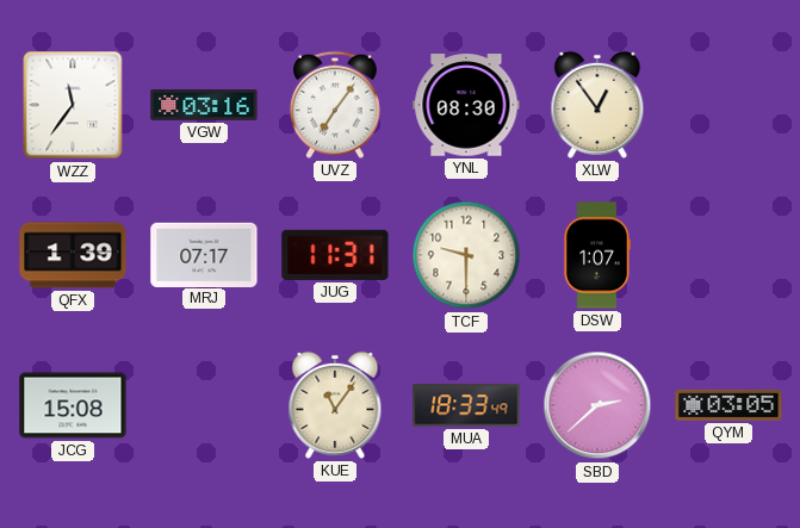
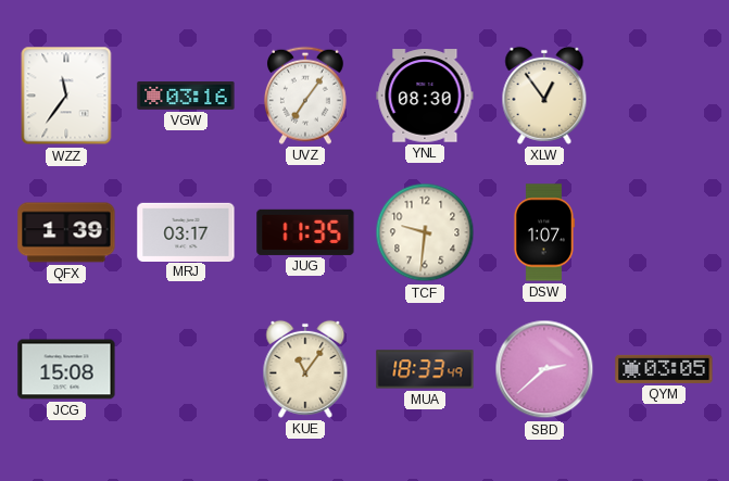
MRJ: 07:17 -> 03:17
JUG: 11:31 -> 11:35
TCF: 9:30 -> 9:31
